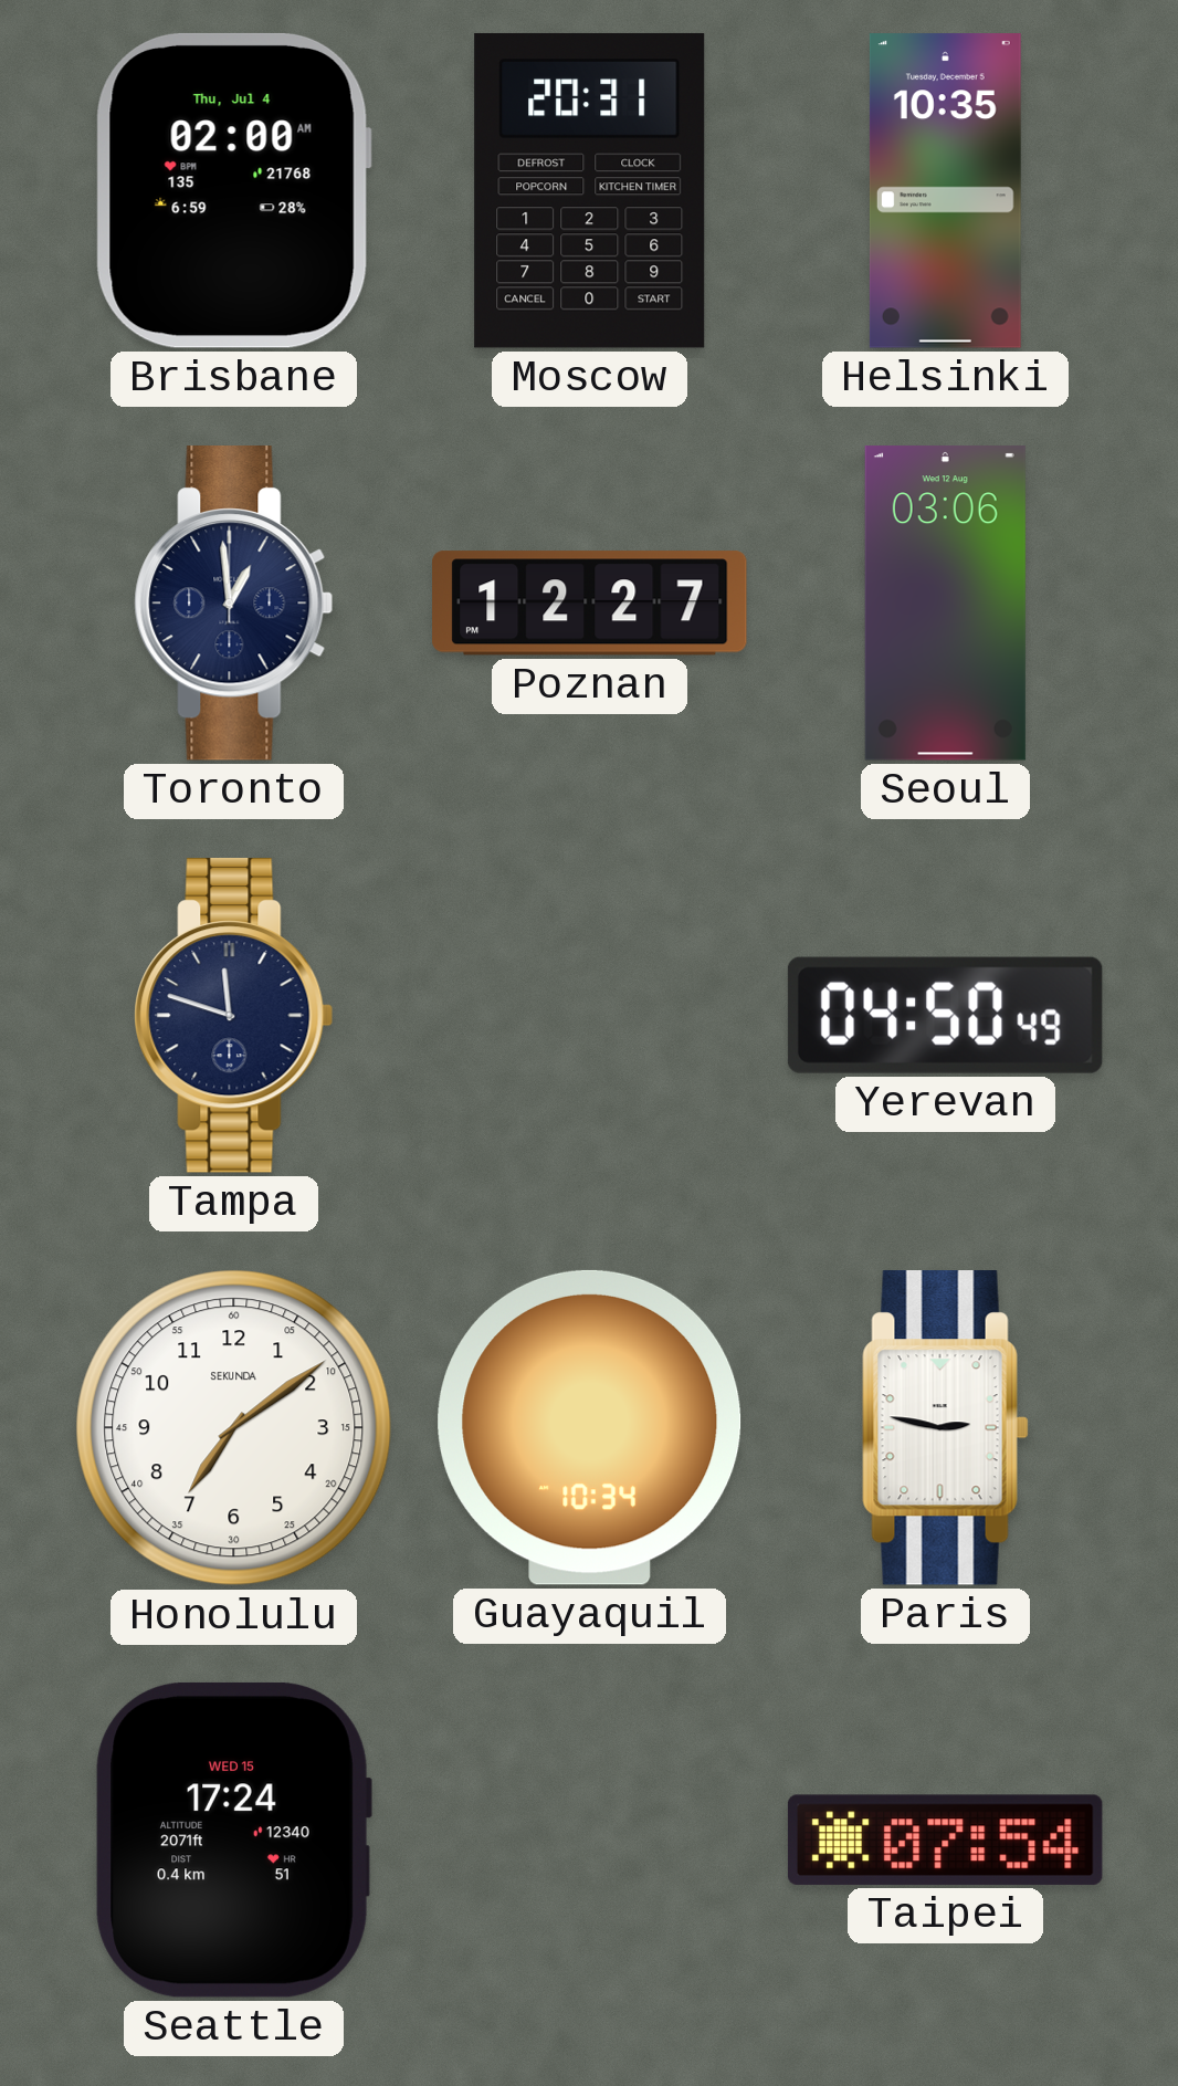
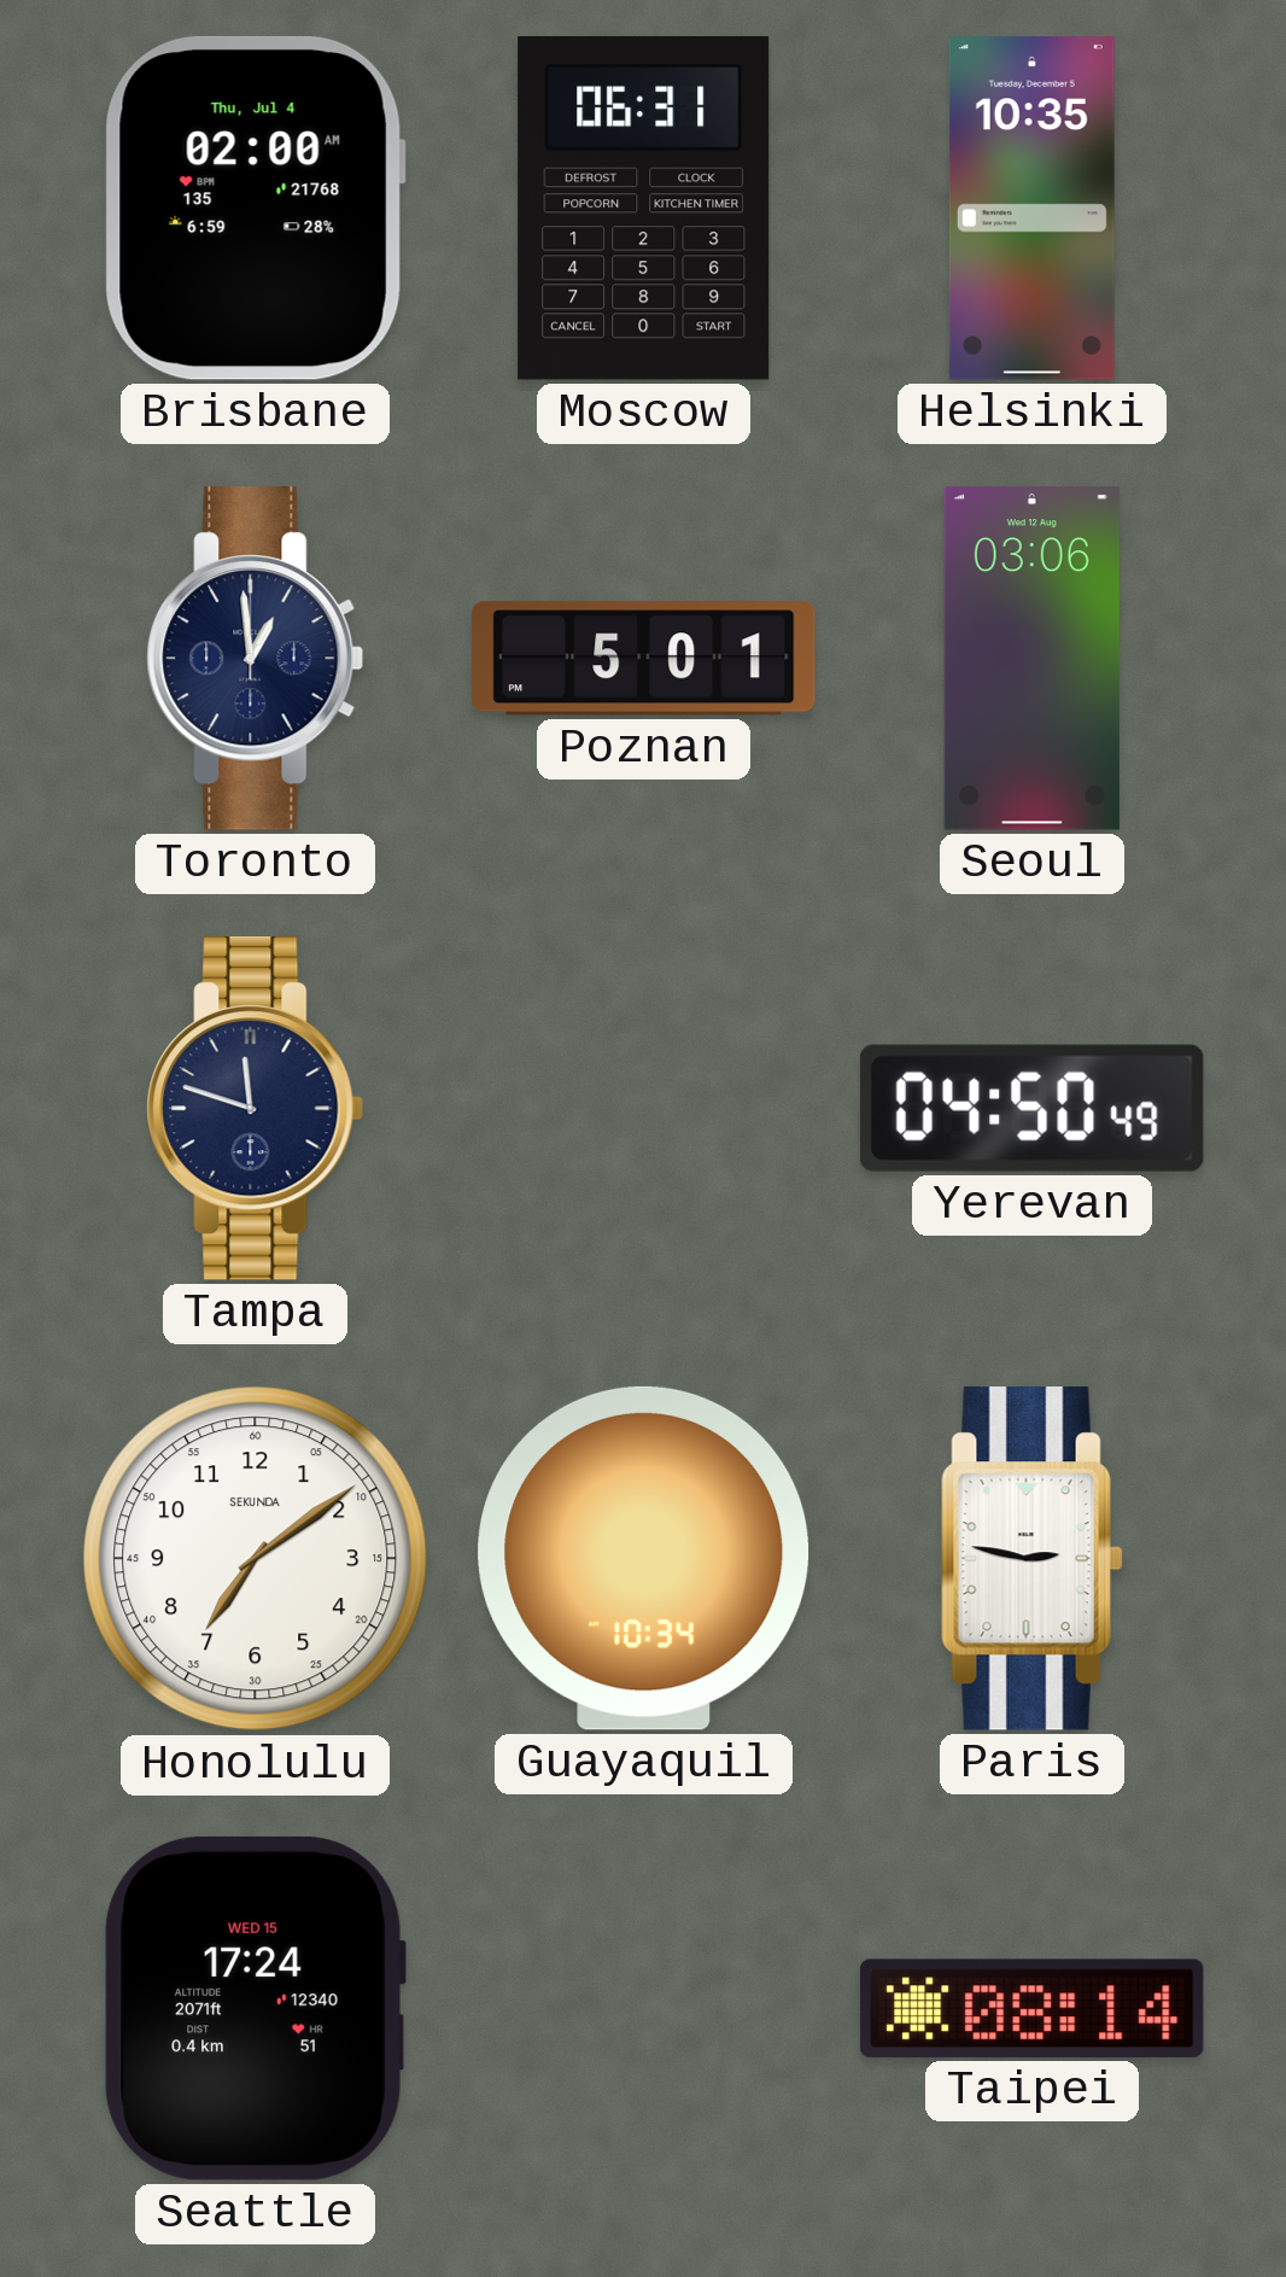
Moscow: 20:31 -> 06:31
Poznan: 12:27 -> 5:01
Taipei: 07:54 -> 08:14
